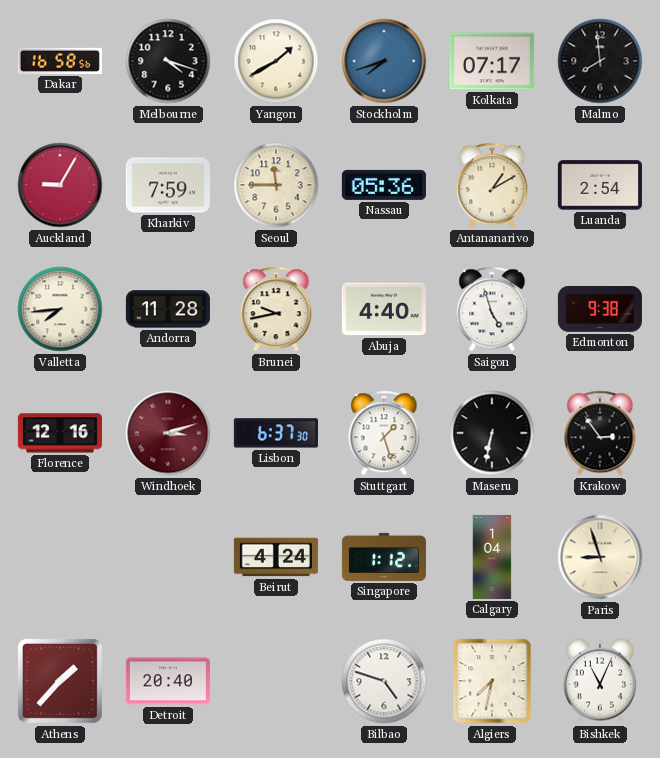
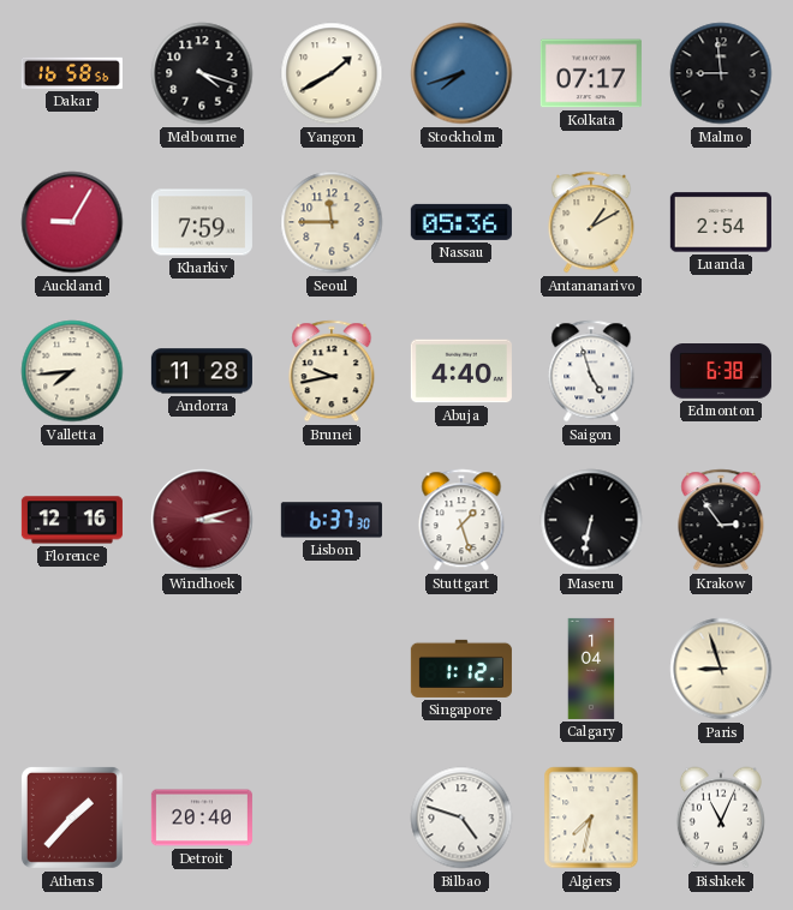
Malmo: 7:59 -> 8:59
Edmonton: 9:38 -> 6:38
Beirut: 4:24 -> none
